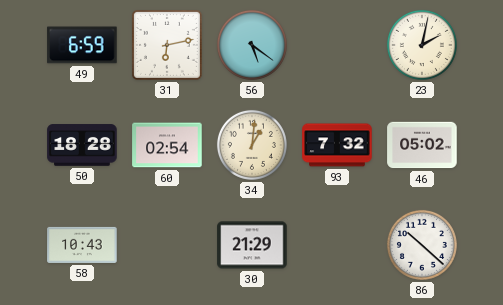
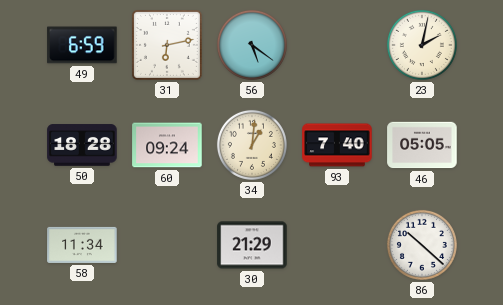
60: 02:54 -> 09:24
93: 7:32 -> 7:40
46: 05:02 -> 05:05
58: 10:43 -> 11:34
